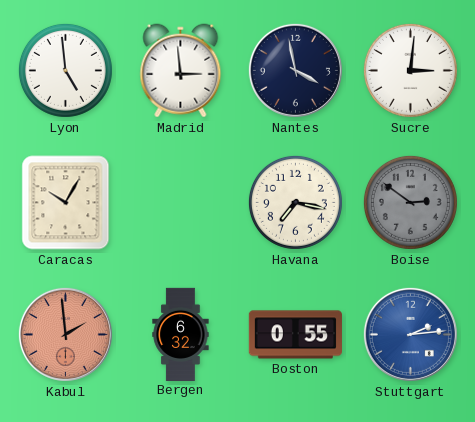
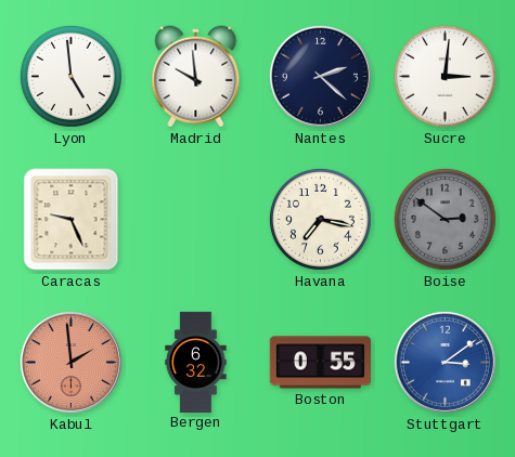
Madrid: 2:59 -> 9:59
Nantes: 3:58 -> 2:22
Caracas: 10:05 -> 9:26
Stuttgart: 2:14 -> 3:09
